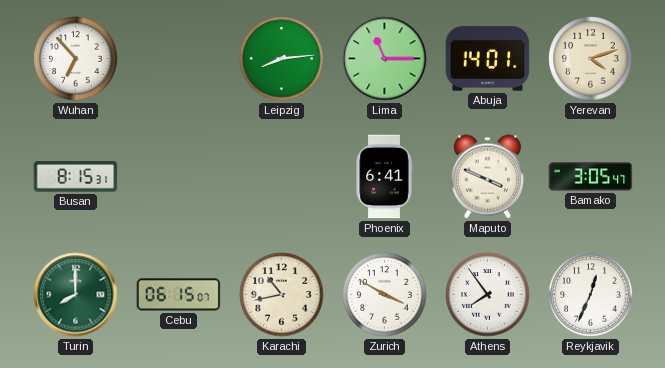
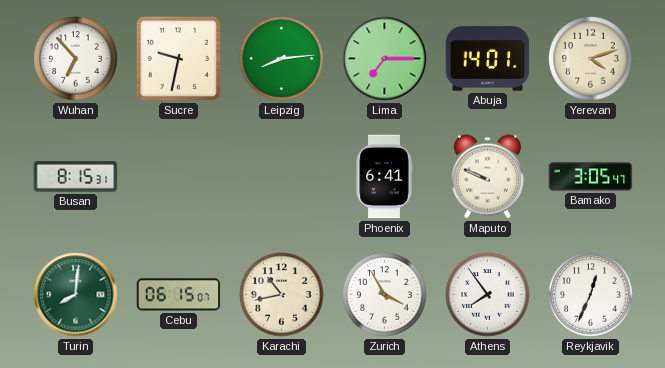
Sucre: none -> 9:32
Lima: 11:15 -> 7:15
Maputo: 3:49 -> 9:49
Turin: 8:00 -> 8:01
Zurich: 3:50 -> 3:55
